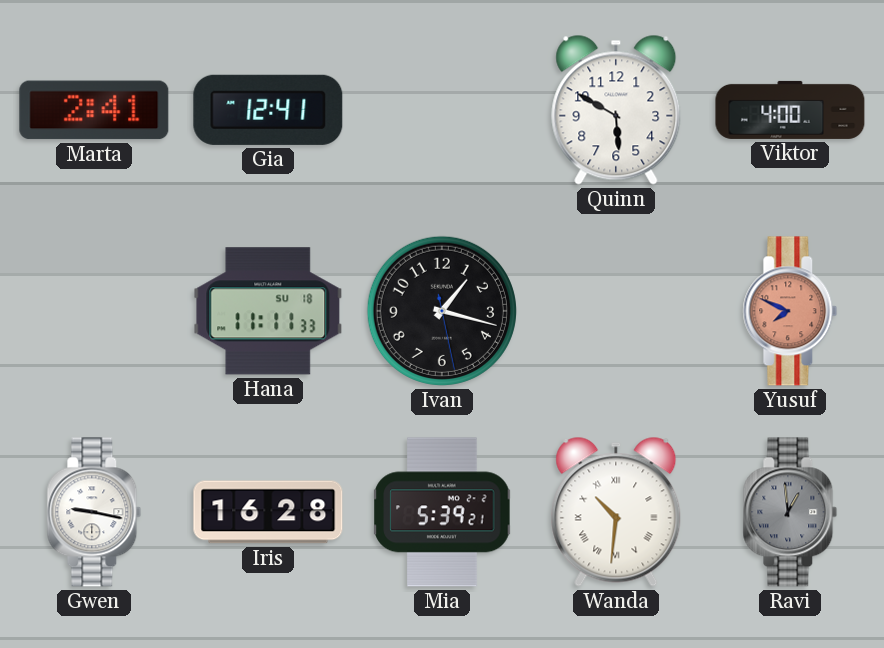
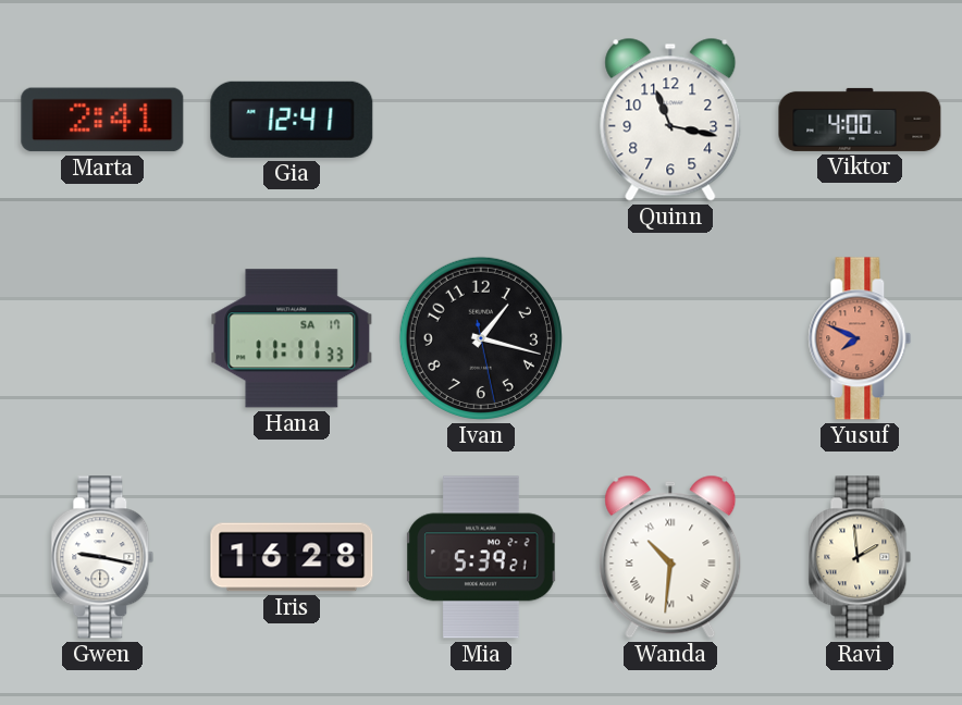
Quinn: 5:50 -> 11:17
Hana date: SU 18 -> SA 17
Ravi: 12:59 -> 1:59
Ravi dial: grey -> cream
